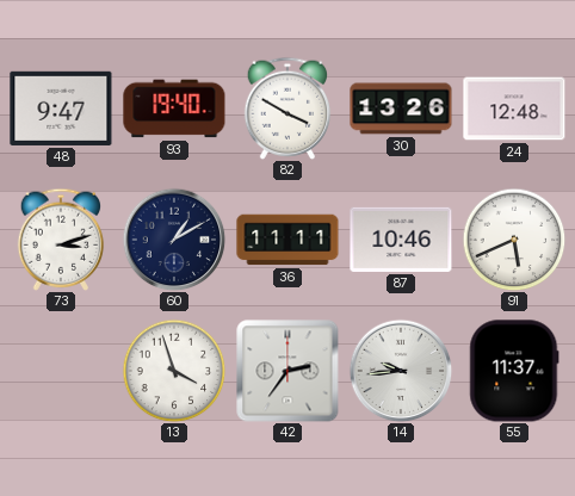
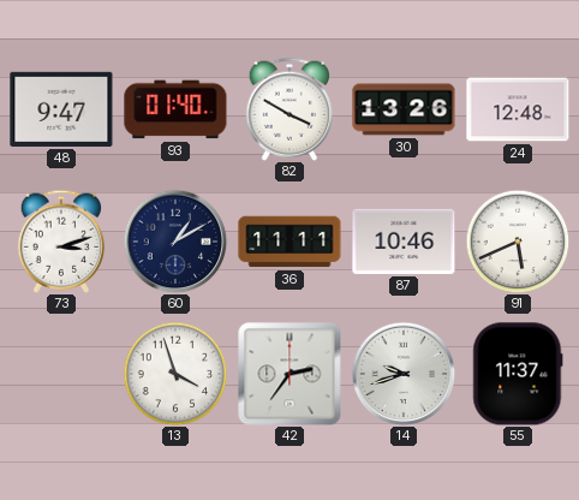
93: 19:40 -> 01:40
14: 9:44 -> 9:42
